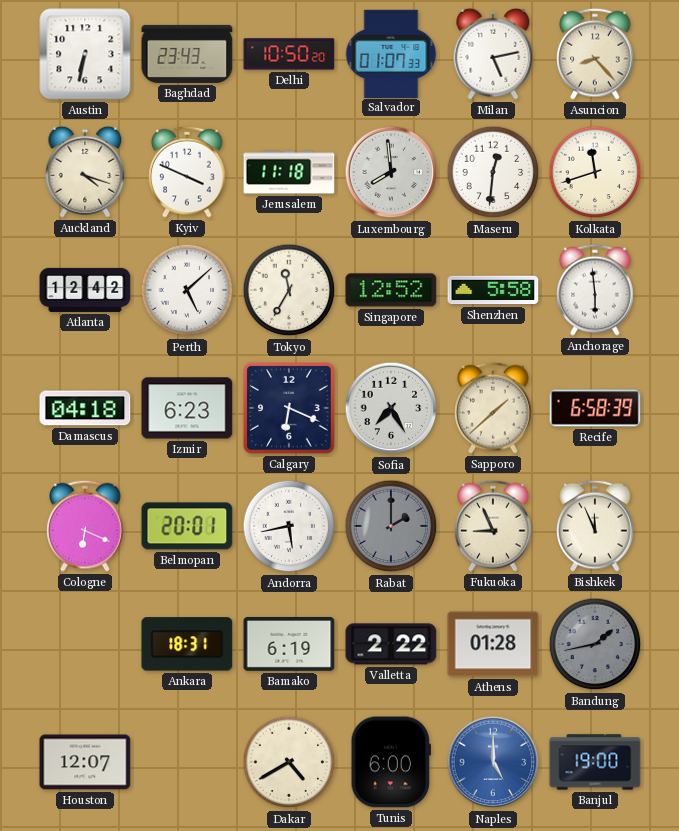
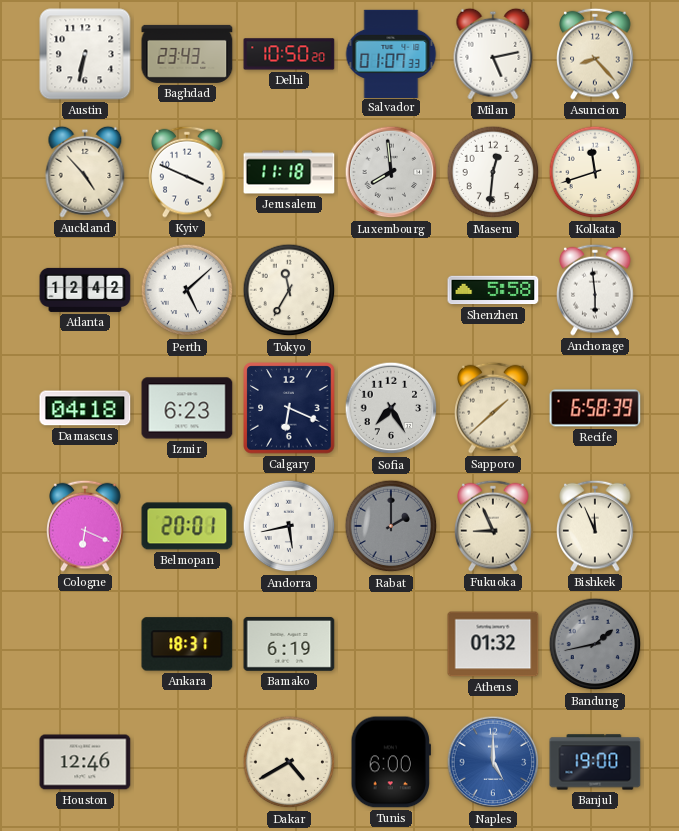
Auckland: 4:18 -> 4:53
Singapore: 12:52 -> none
Valletta: 2:22 -> none
Athens: 01:28 -> 01:32
Houston: 12:07 -> 12:46
